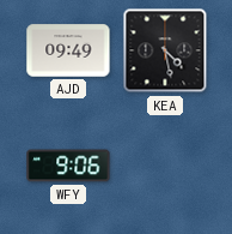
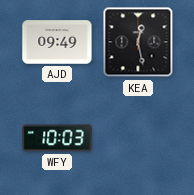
KEA: 4:28 -> 12:28
WFY: 9:06 -> 10:03
